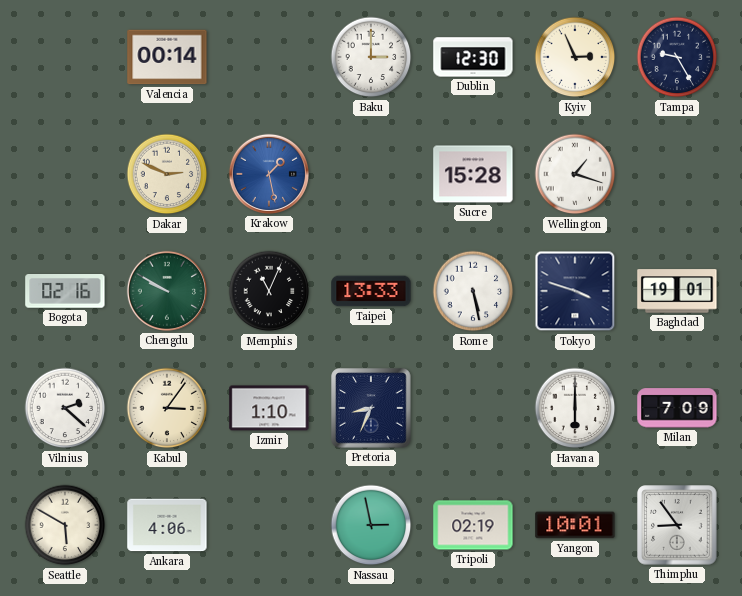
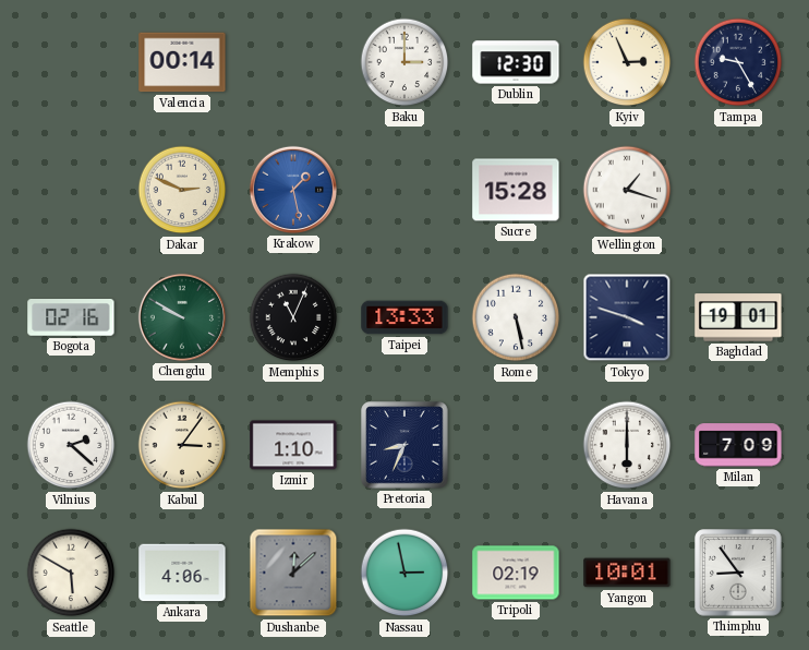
Dushanbe: none -> 12:08
